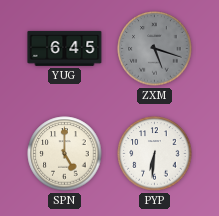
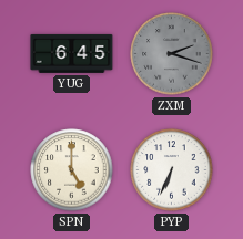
ZXM: 5:18 -> 2:18
PYP: 6:31 -> 6:34
